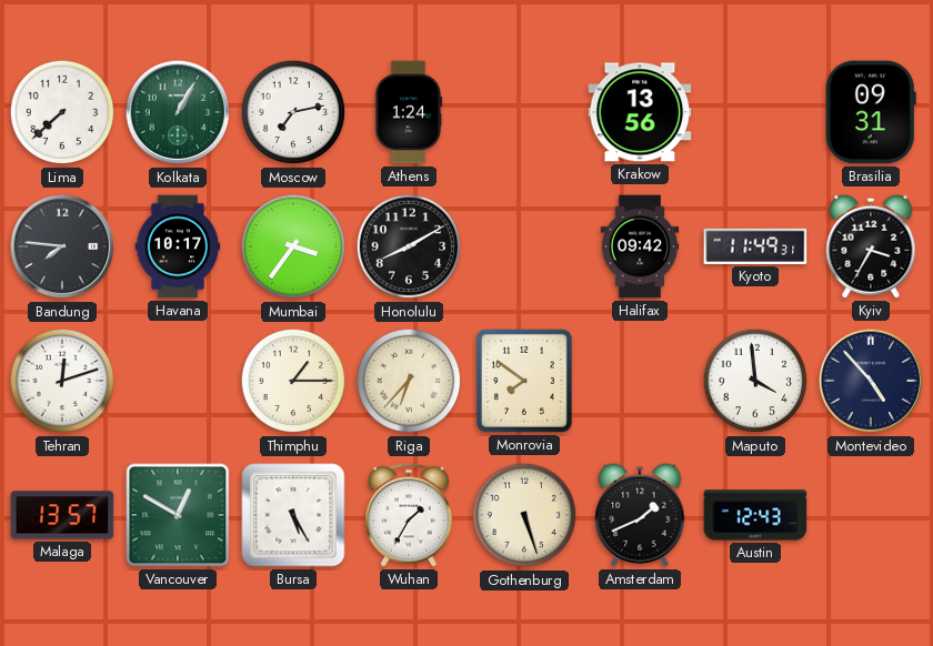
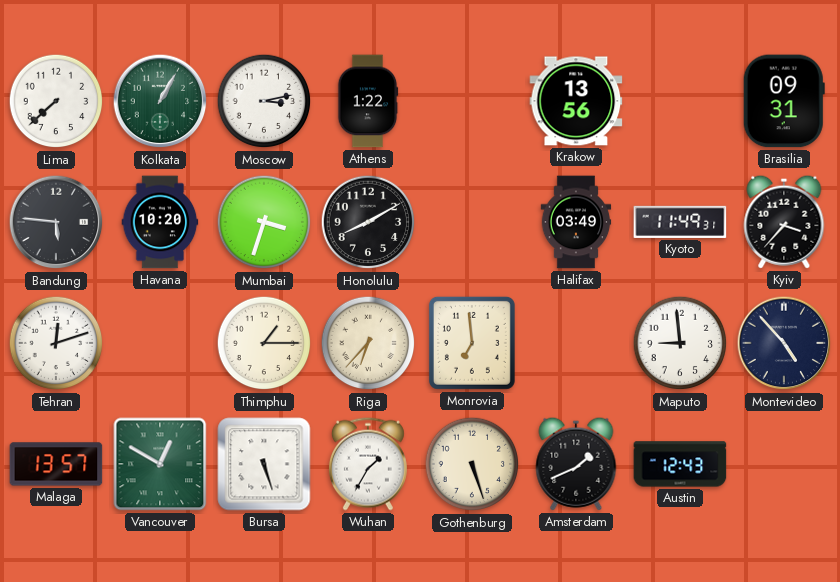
Moscow: 7:13 -> 3:13
Athens: 1:24 -> 1:22
Bandung: 7:46 -> 5:46
Havana: 10:17 -> 10:20
Mumbai: 3:36 -> 3:33
Halifax: 09:42 -> 03:49
Kyiv: 3:35 -> 3:37
Monrovia: 7:51 -> 6:59
Maputo: 3:59 -> 8:59
Bursa: 5:25 -> 5:27
